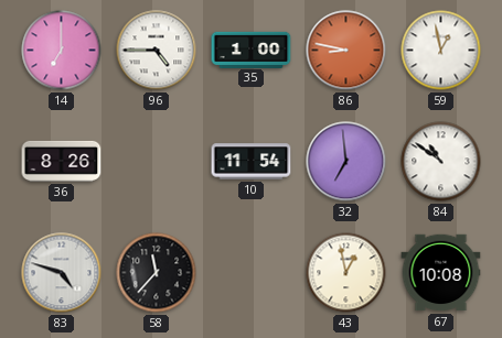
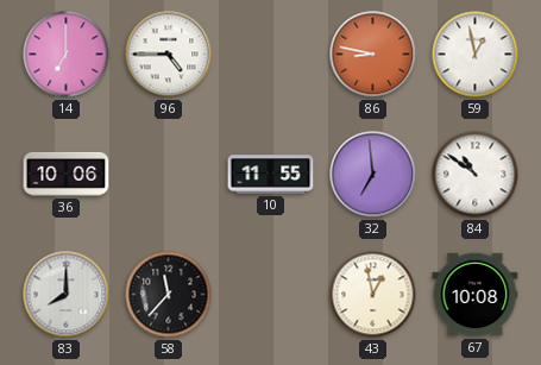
35: 1:00 -> none
36: 8:26 -> 10:06
10: 11:54 -> 11:55
83: 4:48 -> 8:00
